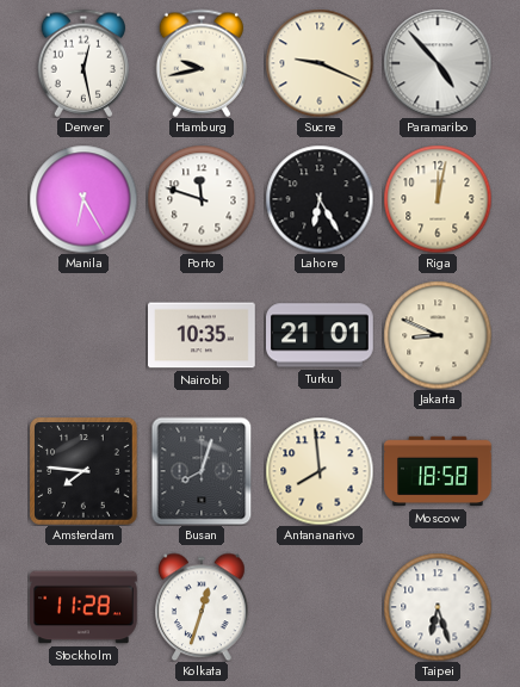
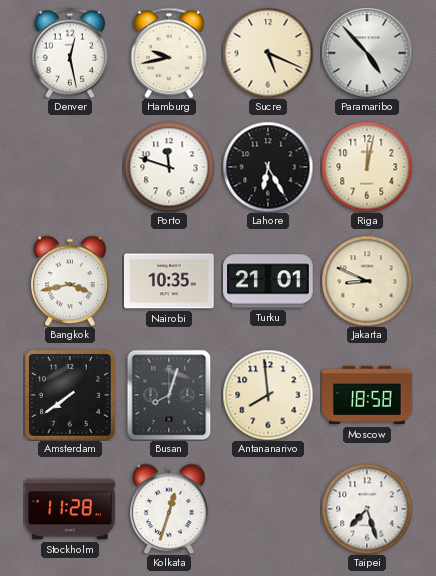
Sucre: 9:19 -> 5:19
Manila: 6:25 -> none
Bangkok: none -> 3:43
Amsterdam: 7:46 -> 7:39
Taipei: 6:27 -> 7:27
